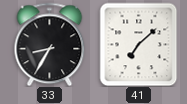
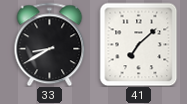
33: 8:35 -> 8:40
